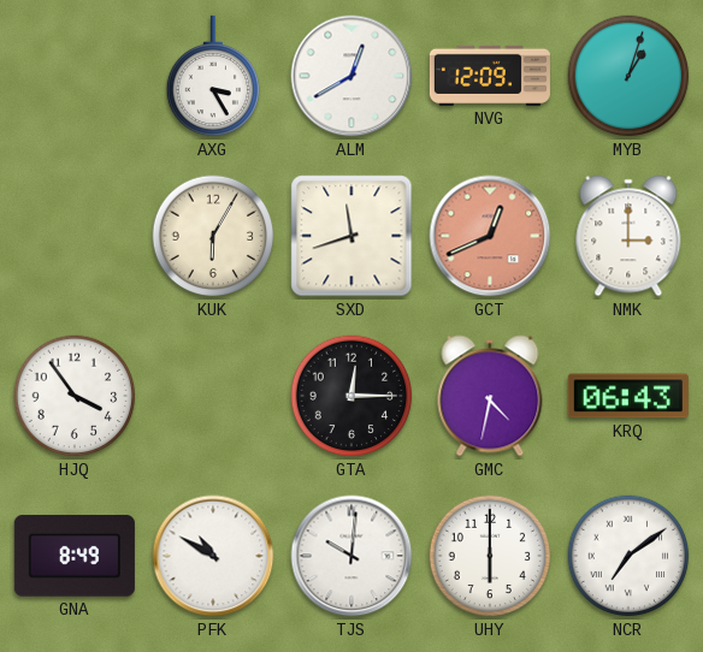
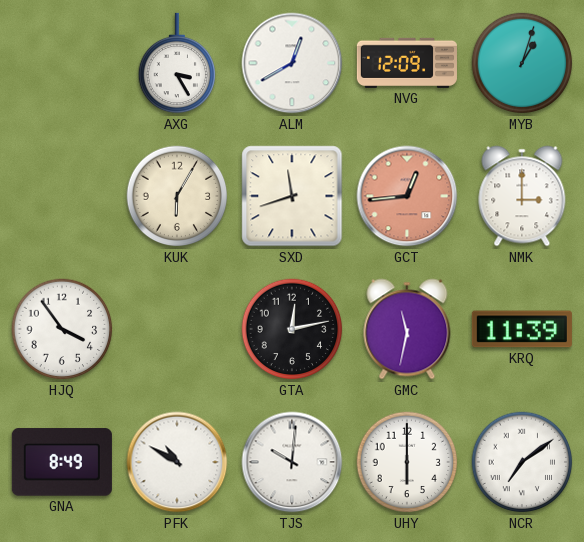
GCT: 12:41 -> 12:44
GTA: 12:15 -> 12:13
GMC: 4:32 -> 11:32
KRQ: 06:43 -> 11:39
